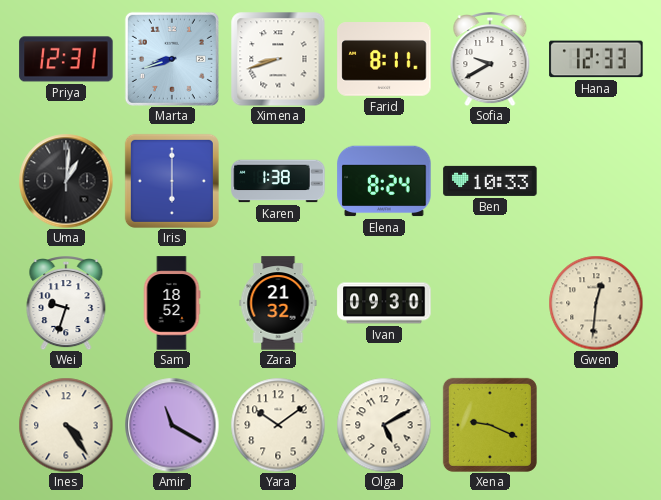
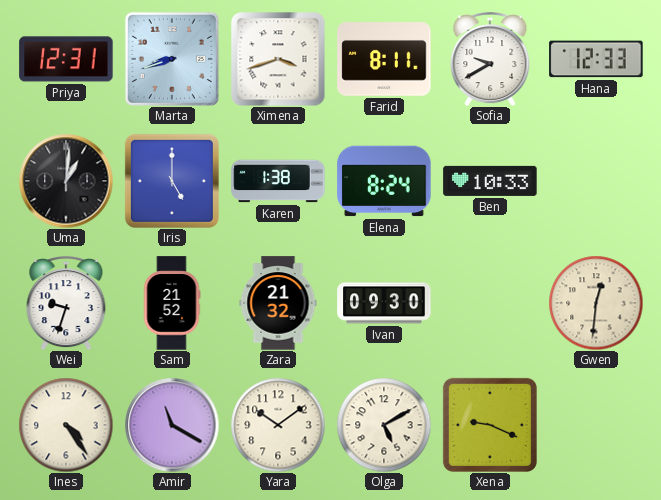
Ximena: 8:42 -> 3:42
Iris: 6:00 -> 5:00
Sam: 18:52 -> 21:52
